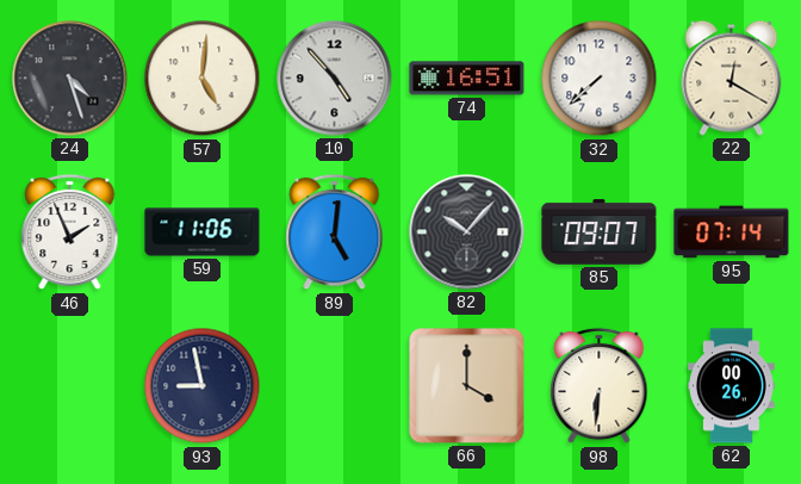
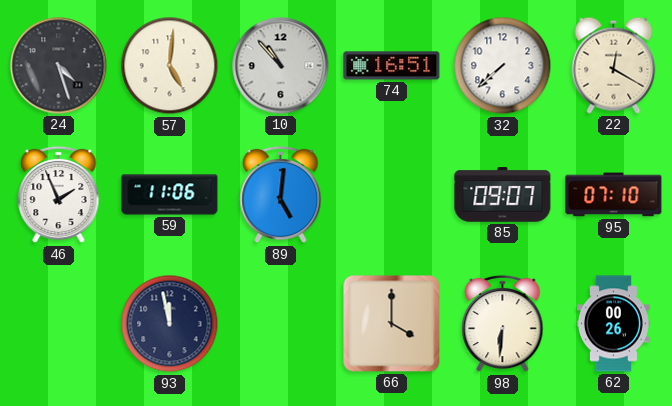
10: 4:53 -> 10:53
82: 10:07 -> none
95: 07:14 -> 07:10
93: 8:58 -> 11:58
